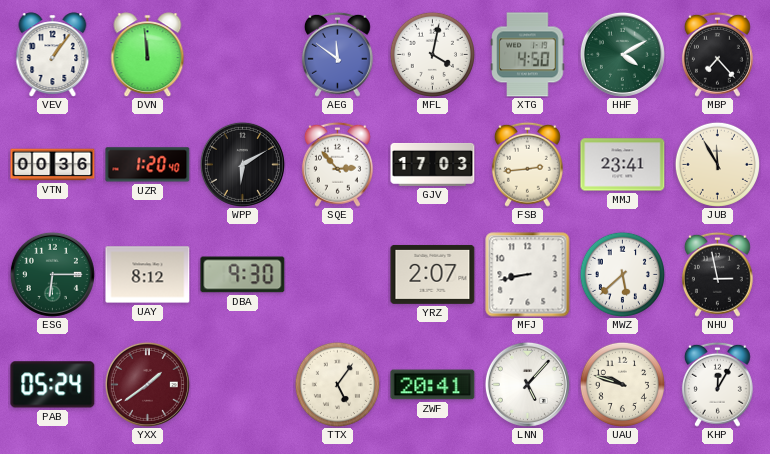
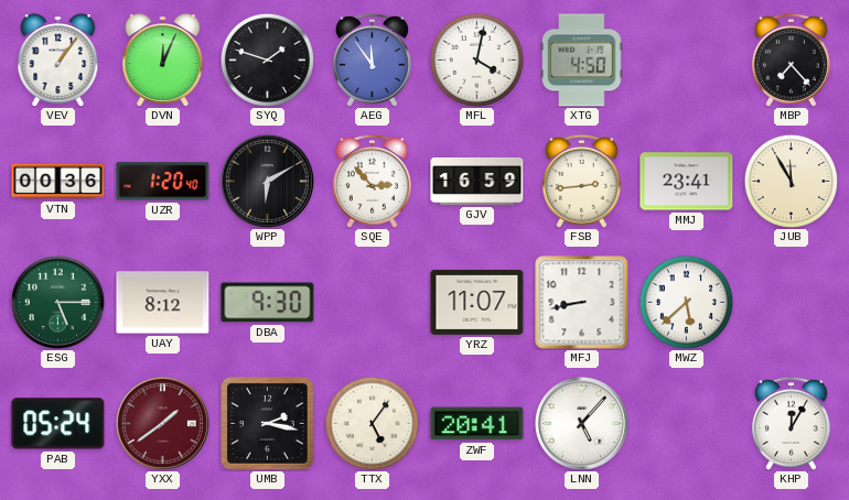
DVN: 11:59 -> 12:04
SYQ: none -> 1:48
AEG: 11:51 -> 11:54
HHF: 4:10 -> none
GJV: 17:03 -> 16:59
ESG: 6:15 -> 5:15
YRZ: 2:07 -> 11:07
NHU: 2:58 -> none
UMB: none -> 2:17
UAU: 9:48 -> none
